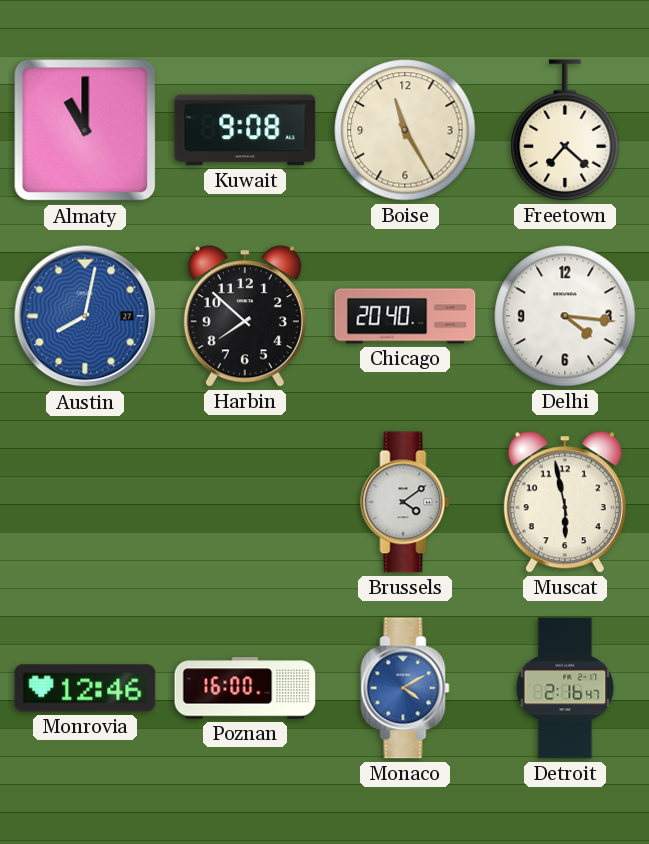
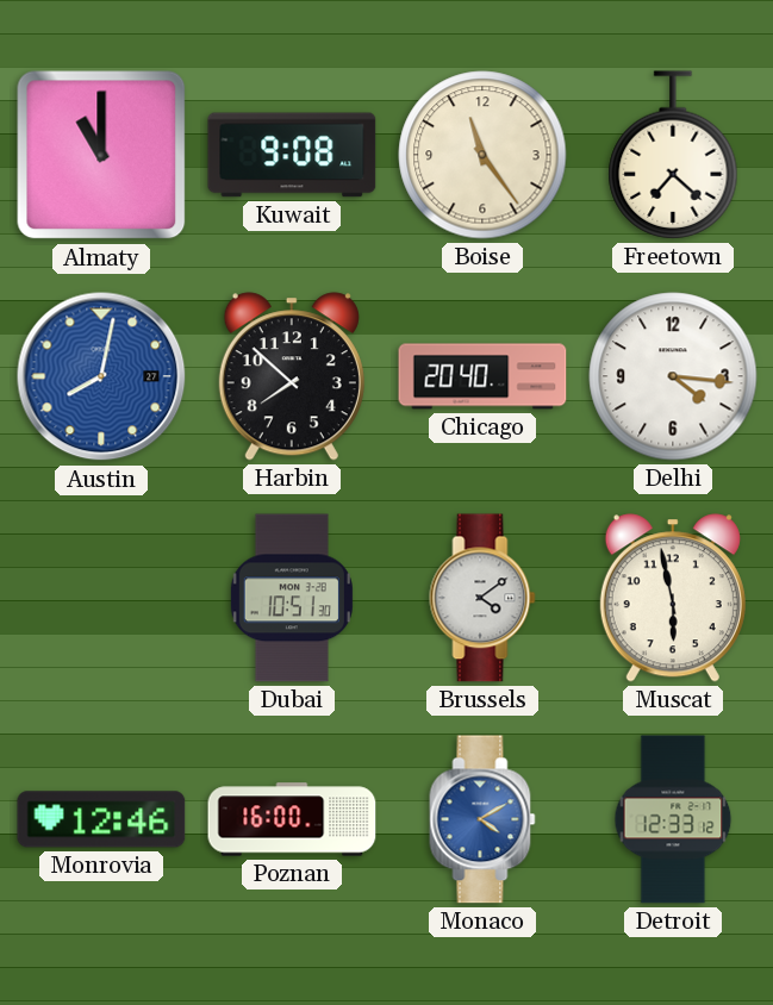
Boise: 11:25 -> 11:24
Dubai: none -> 10:51
Detroit: 2:16 -> 12:33
